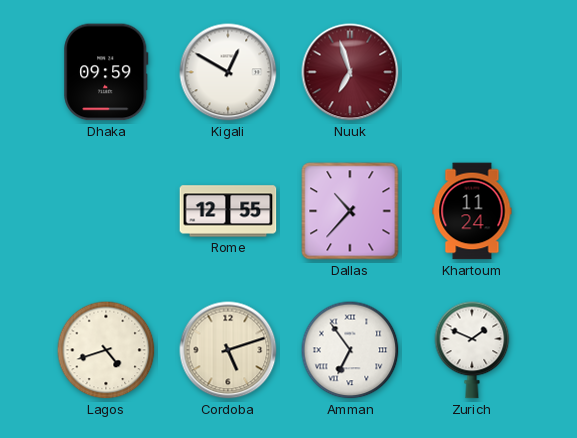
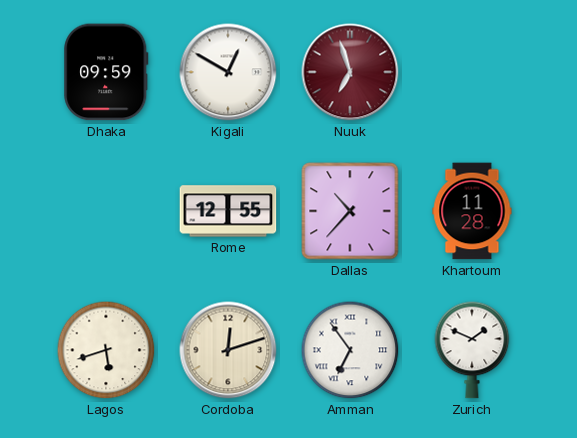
Khartoum: 11:24 -> 11:28
Lagos: 4:42 -> 5:42
Cordoba: 5:12 -> 12:12
